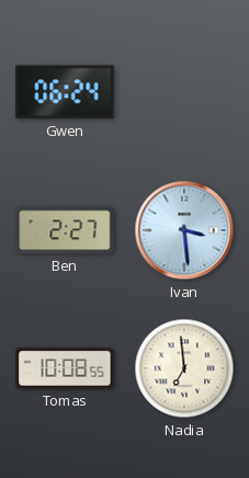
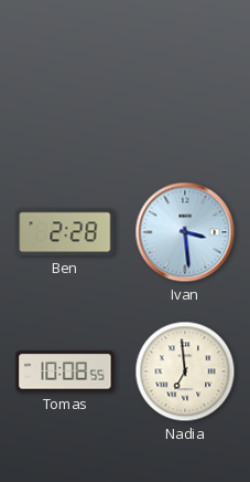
Gwen: 06:24 -> none
Ben: 2:27 -> 2:28
